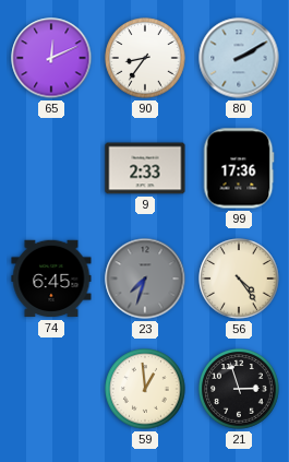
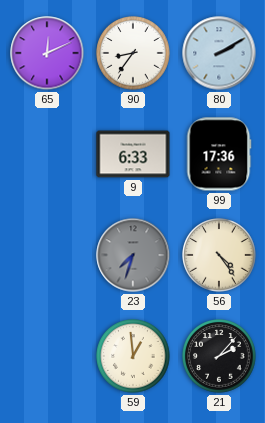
9: 2:33 -> 6:33
74: 6:45 -> none
21: 2:57 -> 2:07
